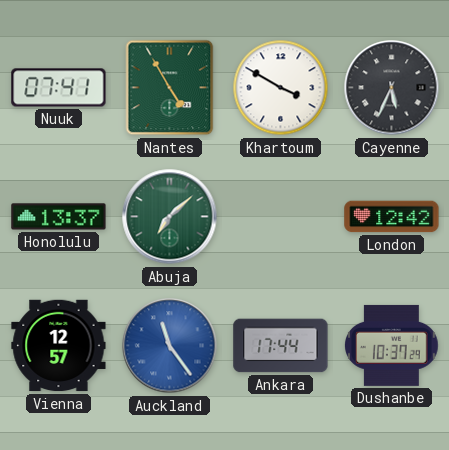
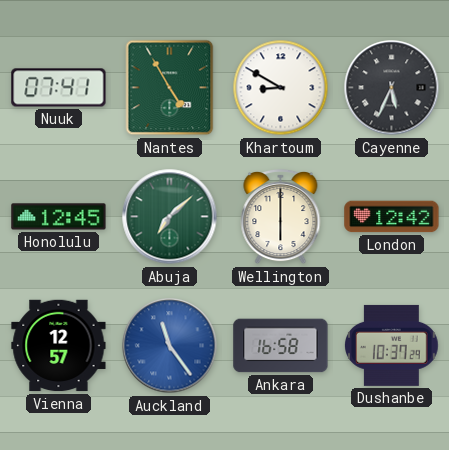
Khartoum: 3:50 -> 8:50
Honolulu: 13:37 -> 12:45
Wellington: none -> 6:00
Ankara: 17:44 -> 16:58
